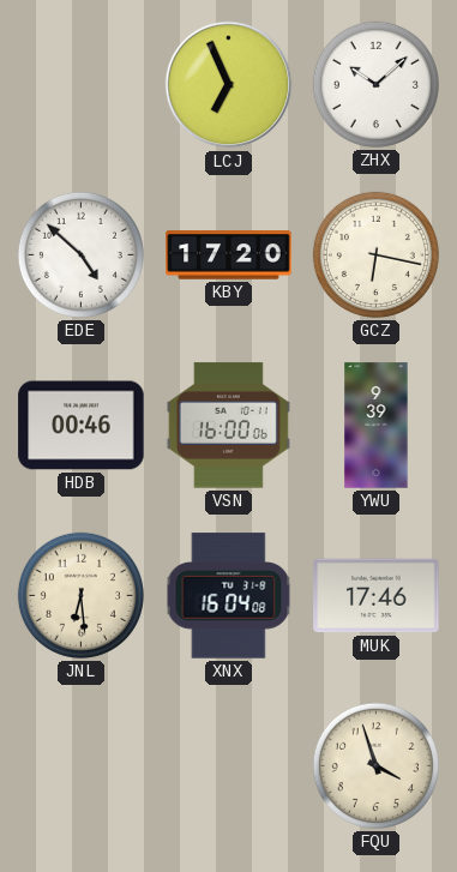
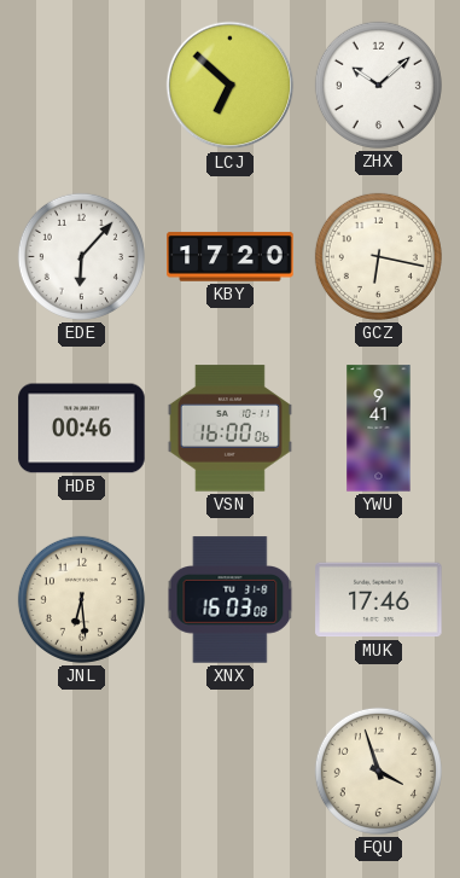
LCJ: 6:56 -> 6:52
EDE: 4:52 -> 6:07
YWU: 9:39 -> 9:41
XNX: 16:04 -> 16:03
